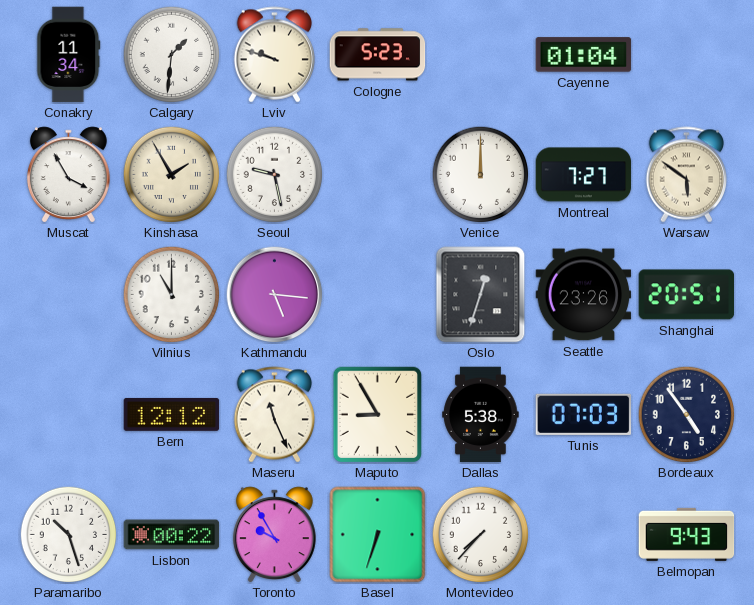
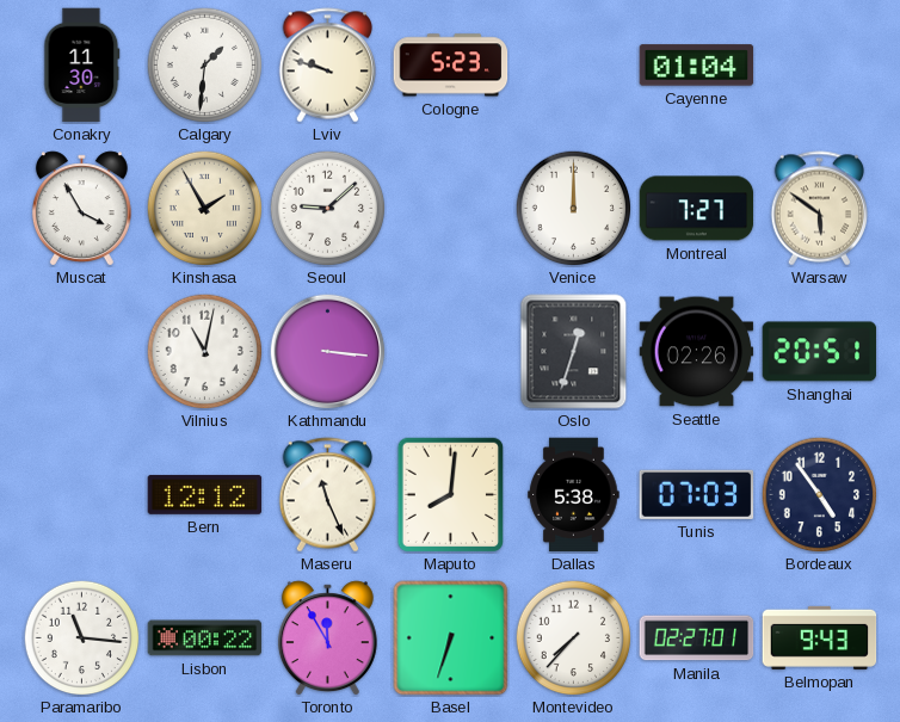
Conakry: 11:34 -> 11:30
Seoul: 9:28 -> 9:08
Vilnius: 11:00 -> 11:02
Kathmandu: 5:16 -> 3:16
Seattle: 23:26 -> 02:26
Maputo: 8:55 -> 8:01
Paramaribo: 10:27 -> 11:16
Toronto: 9:55 -> 11:55
Manila: none -> 02:27
